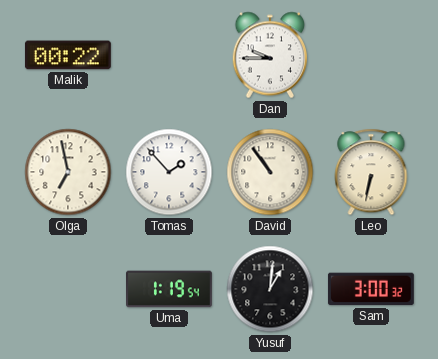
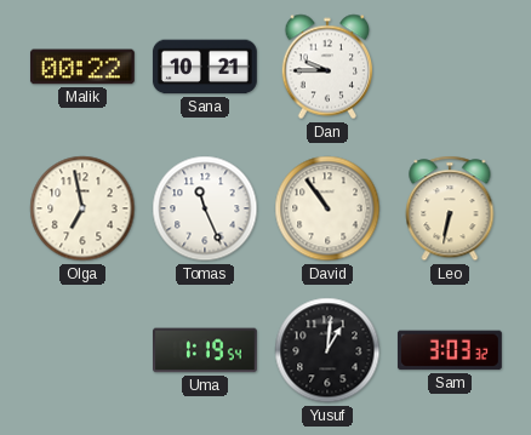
Sana: none -> 10:21
Tomas: 1:53 -> 11:26
Sam: 3:00 -> 3:03
